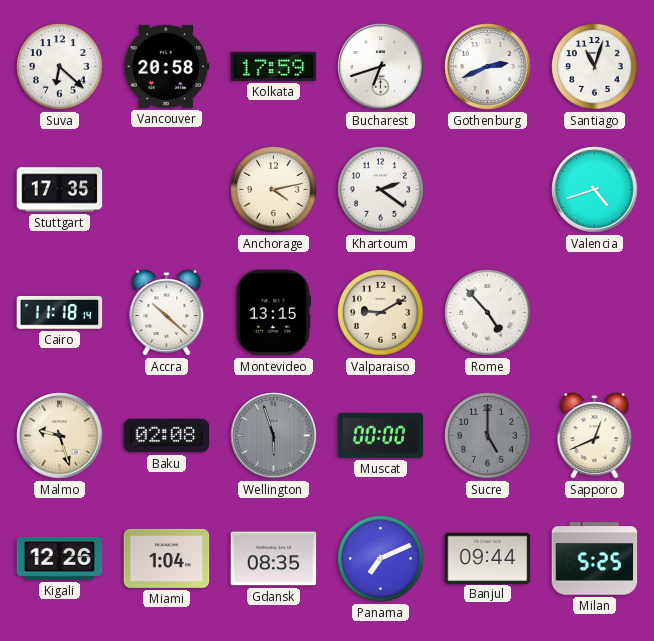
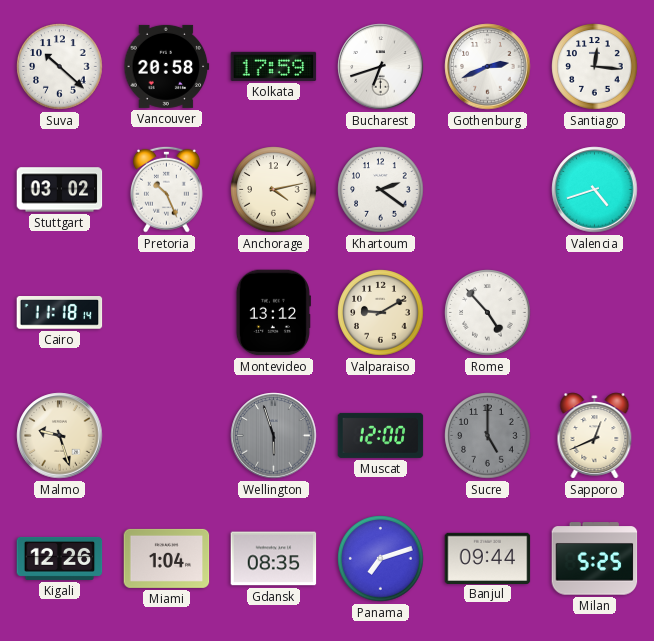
Suva: 6:22 -> 10:22
Santiago: 11:03 -> 12:16
Stuttgart: 17:35 -> 03:02
Pretoria: none -> 10:26
Accra: 10:22 -> none
Montevideo: 13:15 -> 13:12
Baku: 02:08 -> none
Muscat: 00:00 -> 12:00
Panama: 7:11 -> 7:12
